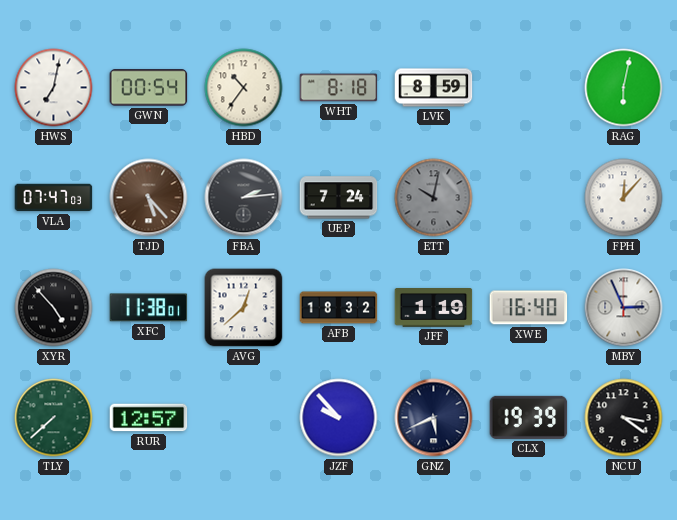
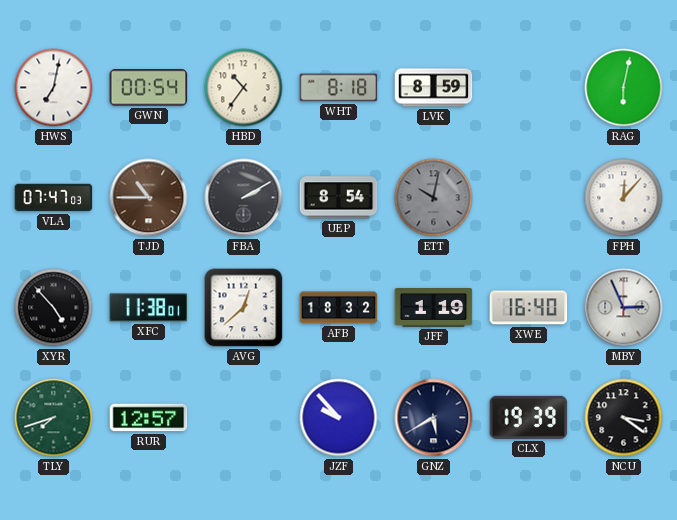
TJD: 5:23 -> 10:45
FBA: 2:14 -> 2:10
UEP: 7:24 -> 8:54
TLY: 7:38 -> 7:42
GNZ: 5:41 -> 5:40
